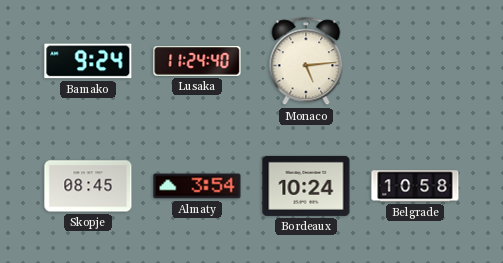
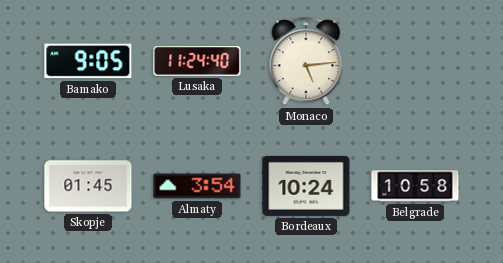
Bamako: 9:24 -> 9:05
Skopje: 08:45 -> 01:45
